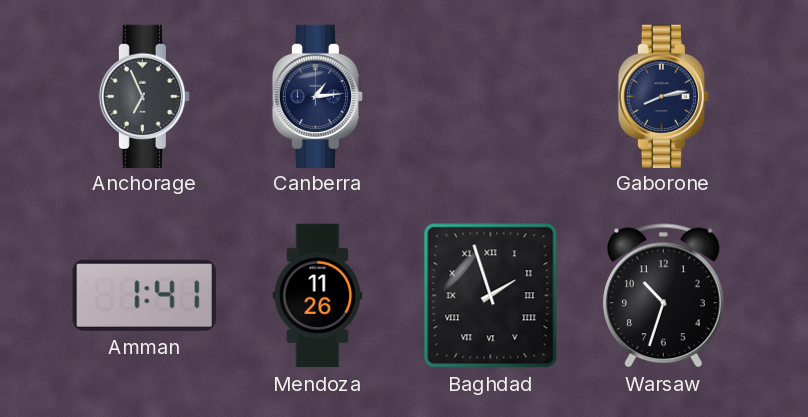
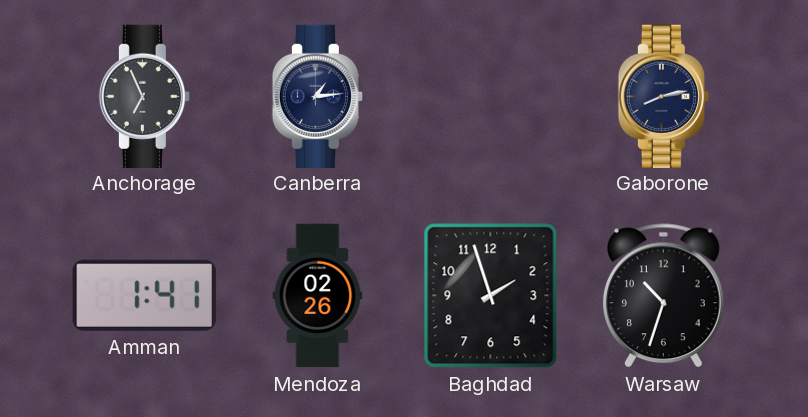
Mendoza: 11:26 -> 02:26
Baghdad numerals: Roman -> Arabic
